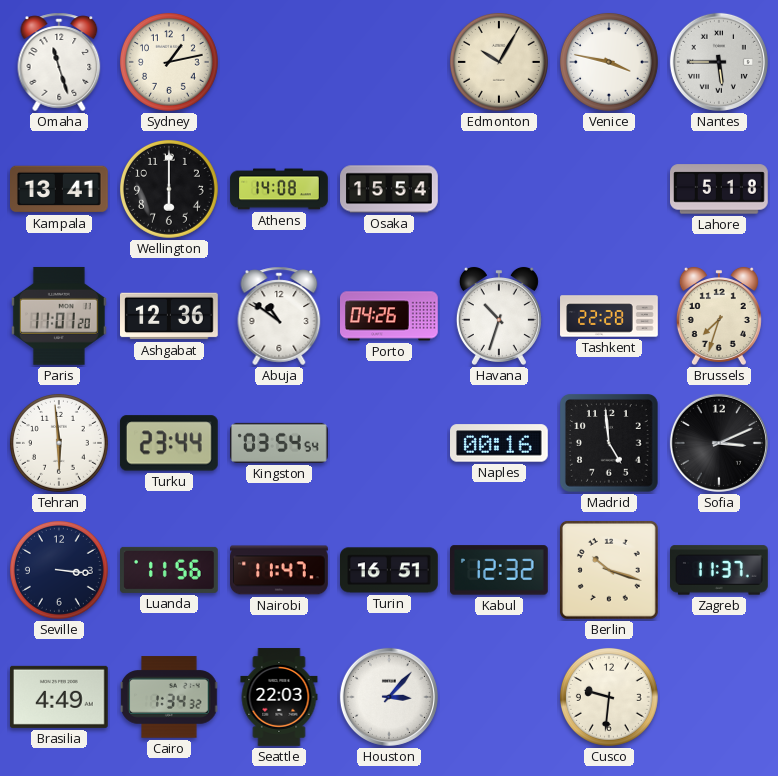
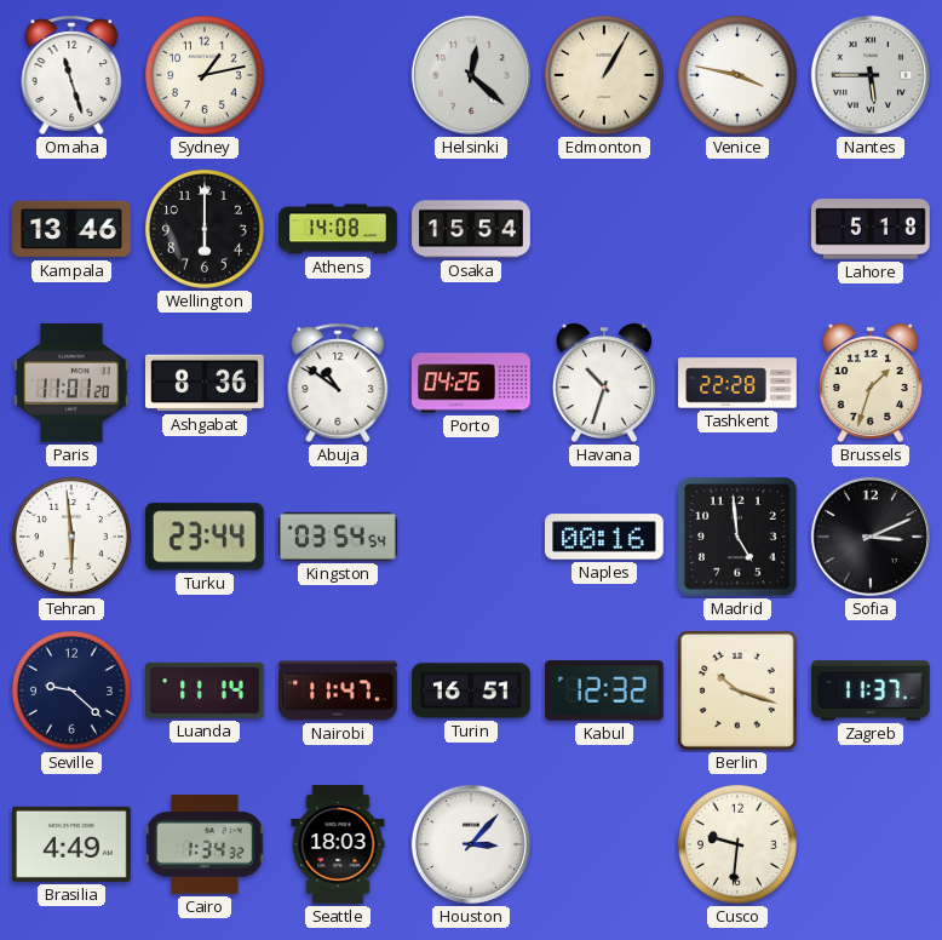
Helsinki: none -> 12:22
Edmonton: 10:05 -> 1:05
Kampala: 13:41 -> 13:46
Ashgabat: 12:36 -> 8:36
Brussels: 7:33 -> 1:33
Seville: 3:16 -> 9:22
Luanda: 11:56 -> 11:14
Seattle: 22:03 -> 18:03
